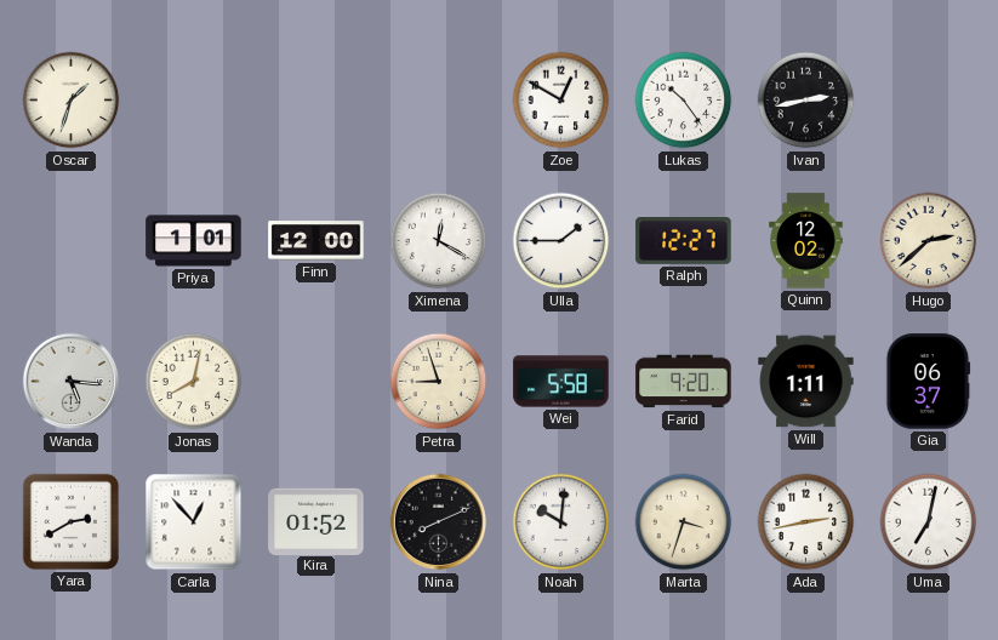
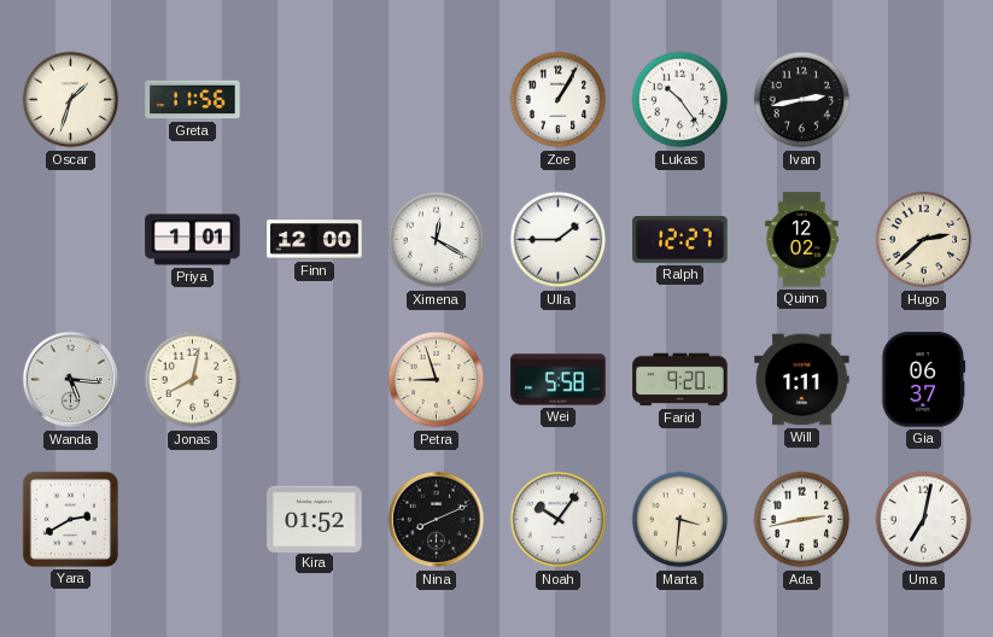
Greta: none -> 11:56
Zoe: 12:50 -> 1:05
Carla: 12:53 -> none
Noah: 10:01 -> 10:06
Marta: 3:33 -> 3:31
